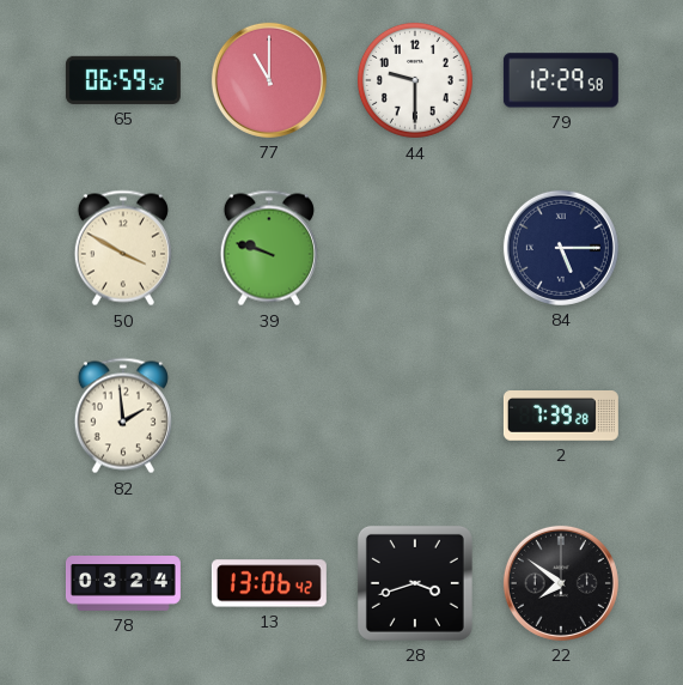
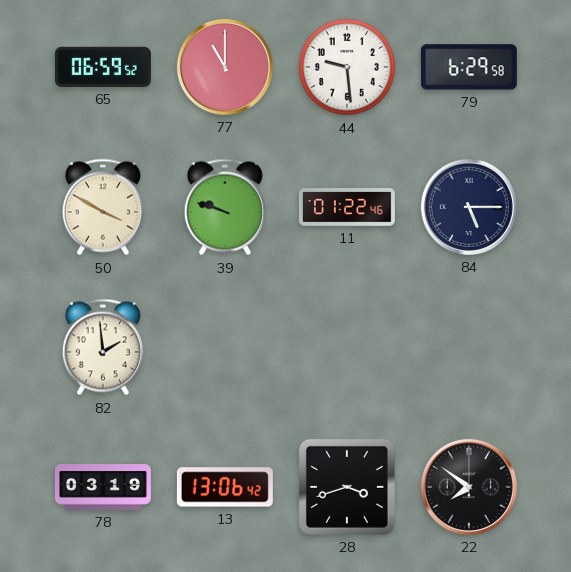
44: 9:30 -> 9:29
79: 12:29 -> 6:29
11: none -> 01:22
2: 7:39 -> none
78: 03:24 -> 03:19
